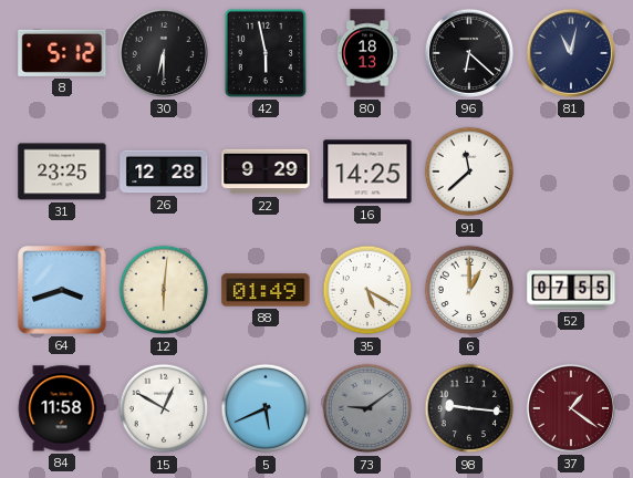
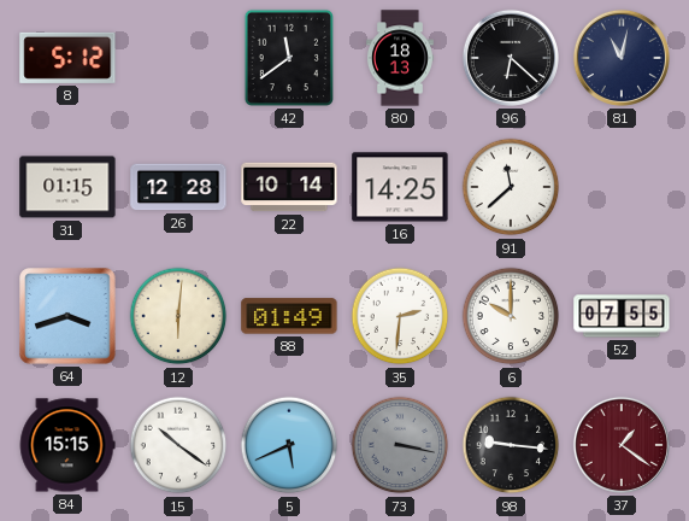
30: 6:30 -> none
42: 5:58 -> 11:39
31: 23:25 -> 01:15
22: 9:29 -> 10:14
35: 5:20 -> 2:31
6: 1:00 -> 10:00
84: 11:58 -> 15:15
15: 12:50 -> 10:21
73: 9:09 -> 3:17
